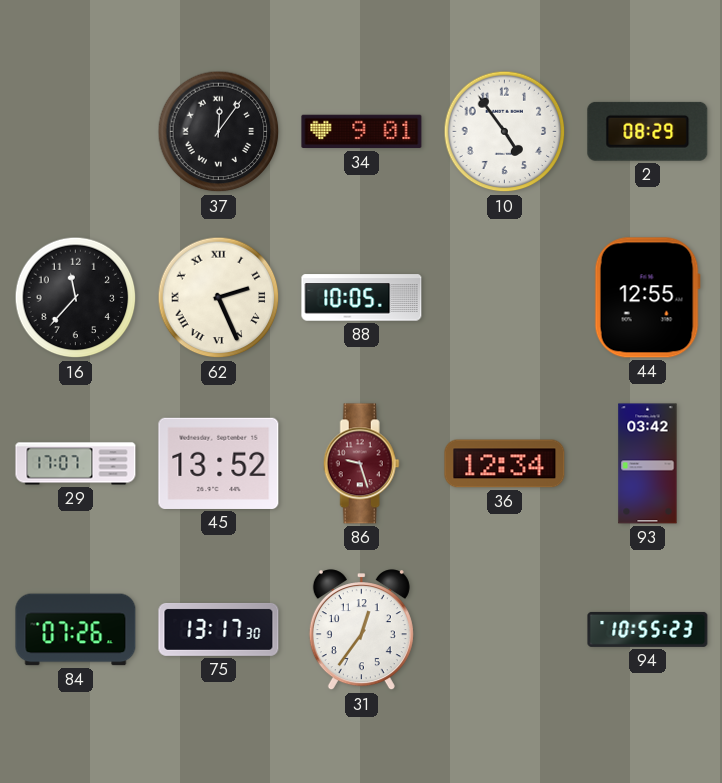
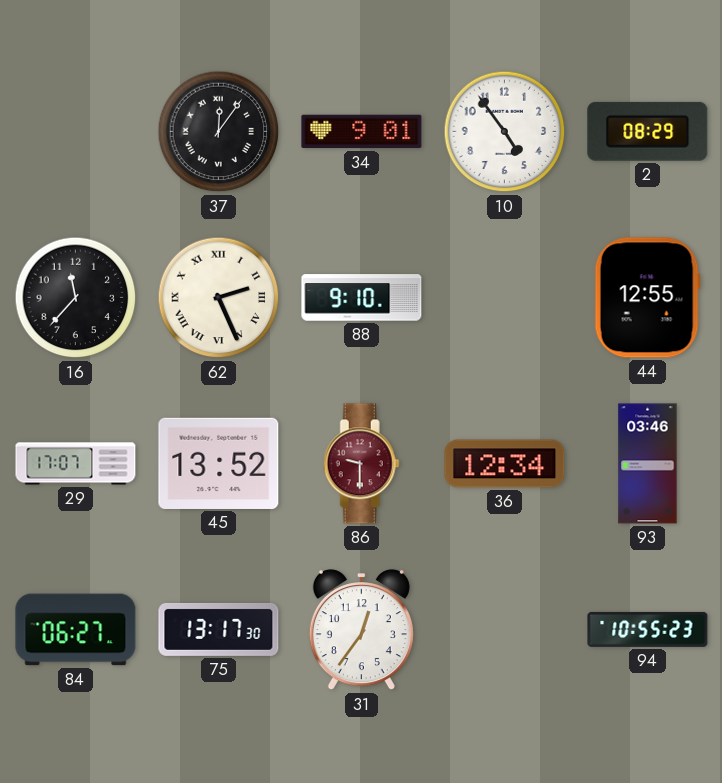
88: 10:05 -> 9:10
86: 9:27 -> 9:30
93: 03:42 -> 03:46
84: 07:26 -> 06:27
